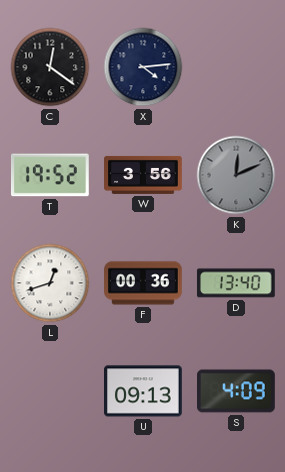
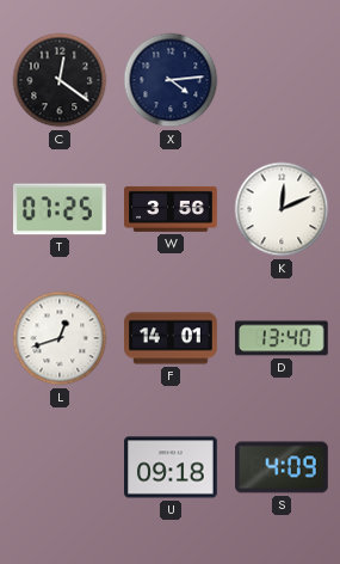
T: 19:52 -> 07:25
K dial: grey -> white
F: 00:36 -> 14:01
U: 09:13 -> 09:18
